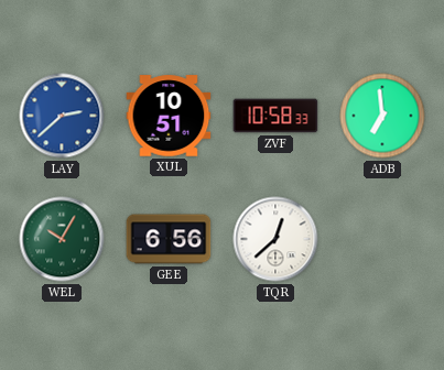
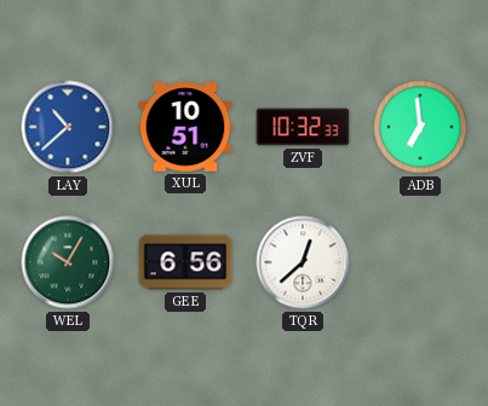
LAY: 2:38 -> 10:38
ZVF: 10:58 -> 10:32
